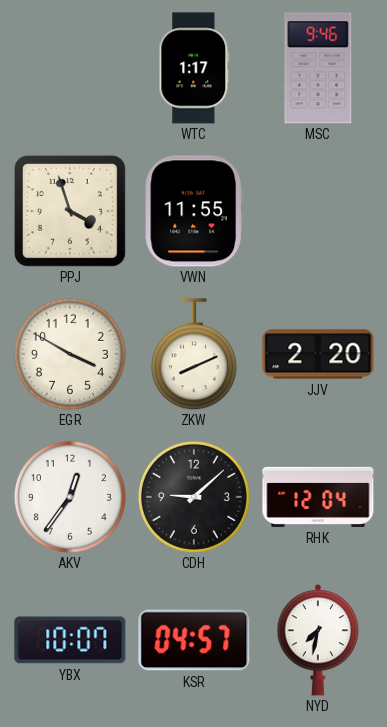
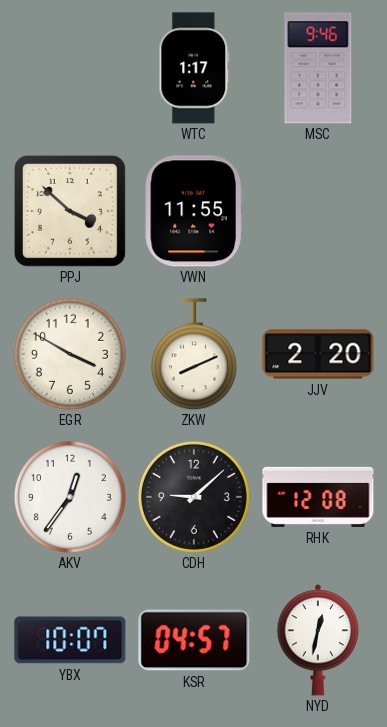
PPJ: 3:57 -> 3:52
RHK: 12:04 -> 12:08
NYD: 7:32 -> 12:32
